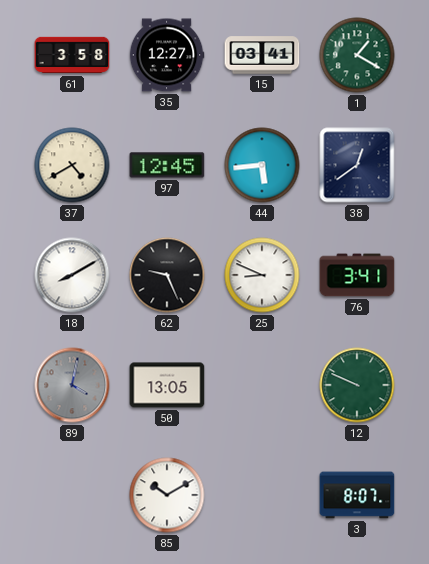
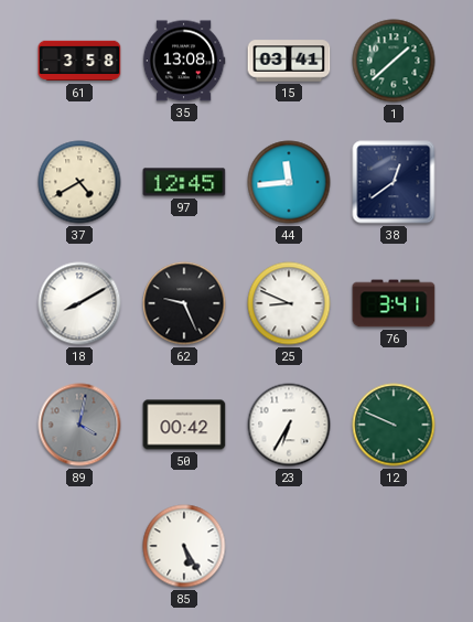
35: 12:27 -> 13:08
1: 1:20 -> 1:38
44: 5:44 -> 11:44
50: 13:05 -> 00:42
23: none -> 6:35
85: 10:10 -> 5:25
3: 8:07 -> none
